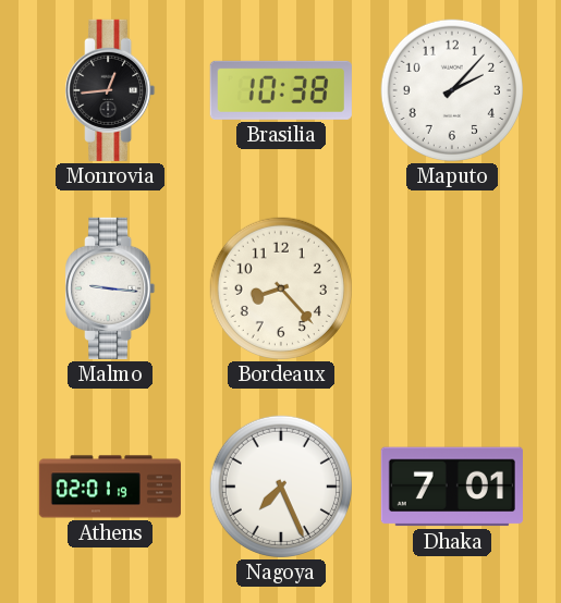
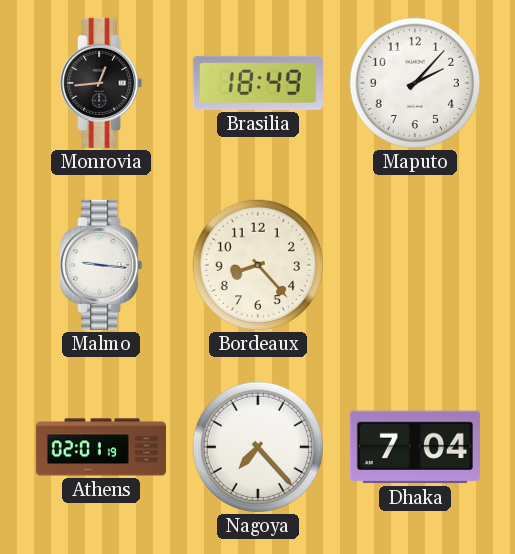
Brasilia: 10:38 -> 18:49
Nagoya: 7:26 -> 7:23
Dhaka: 7:01 -> 7:04
